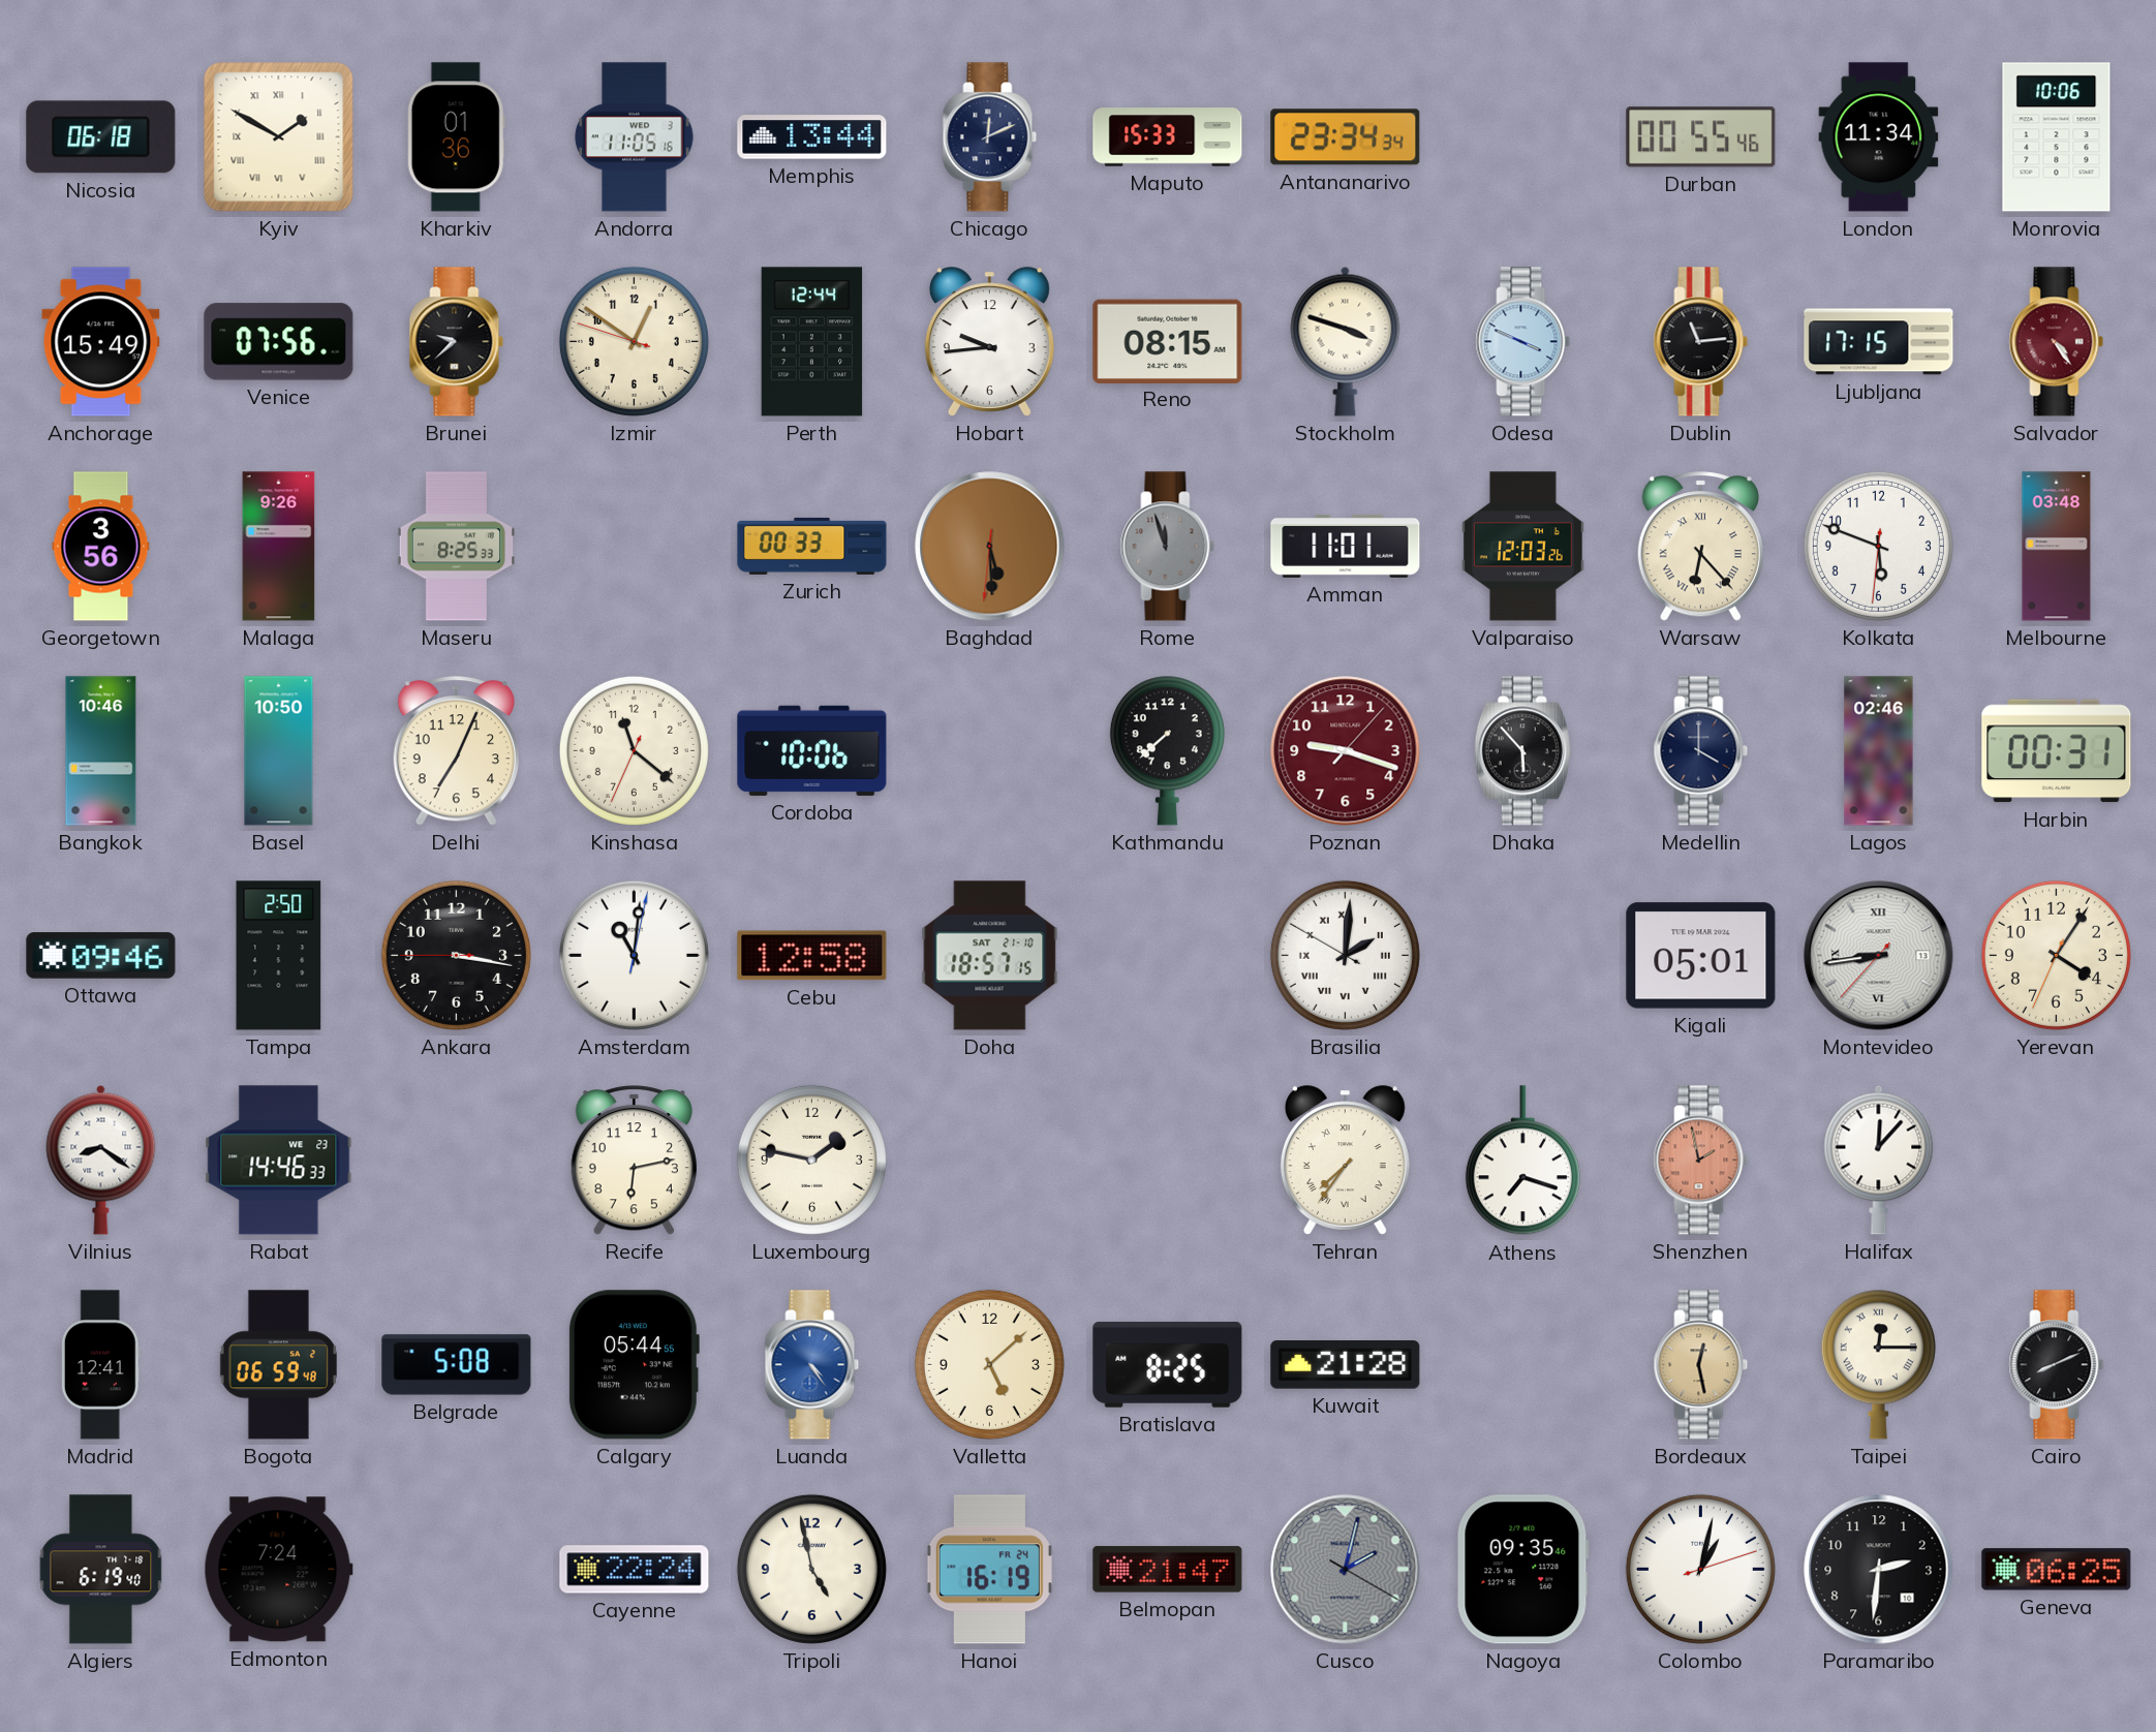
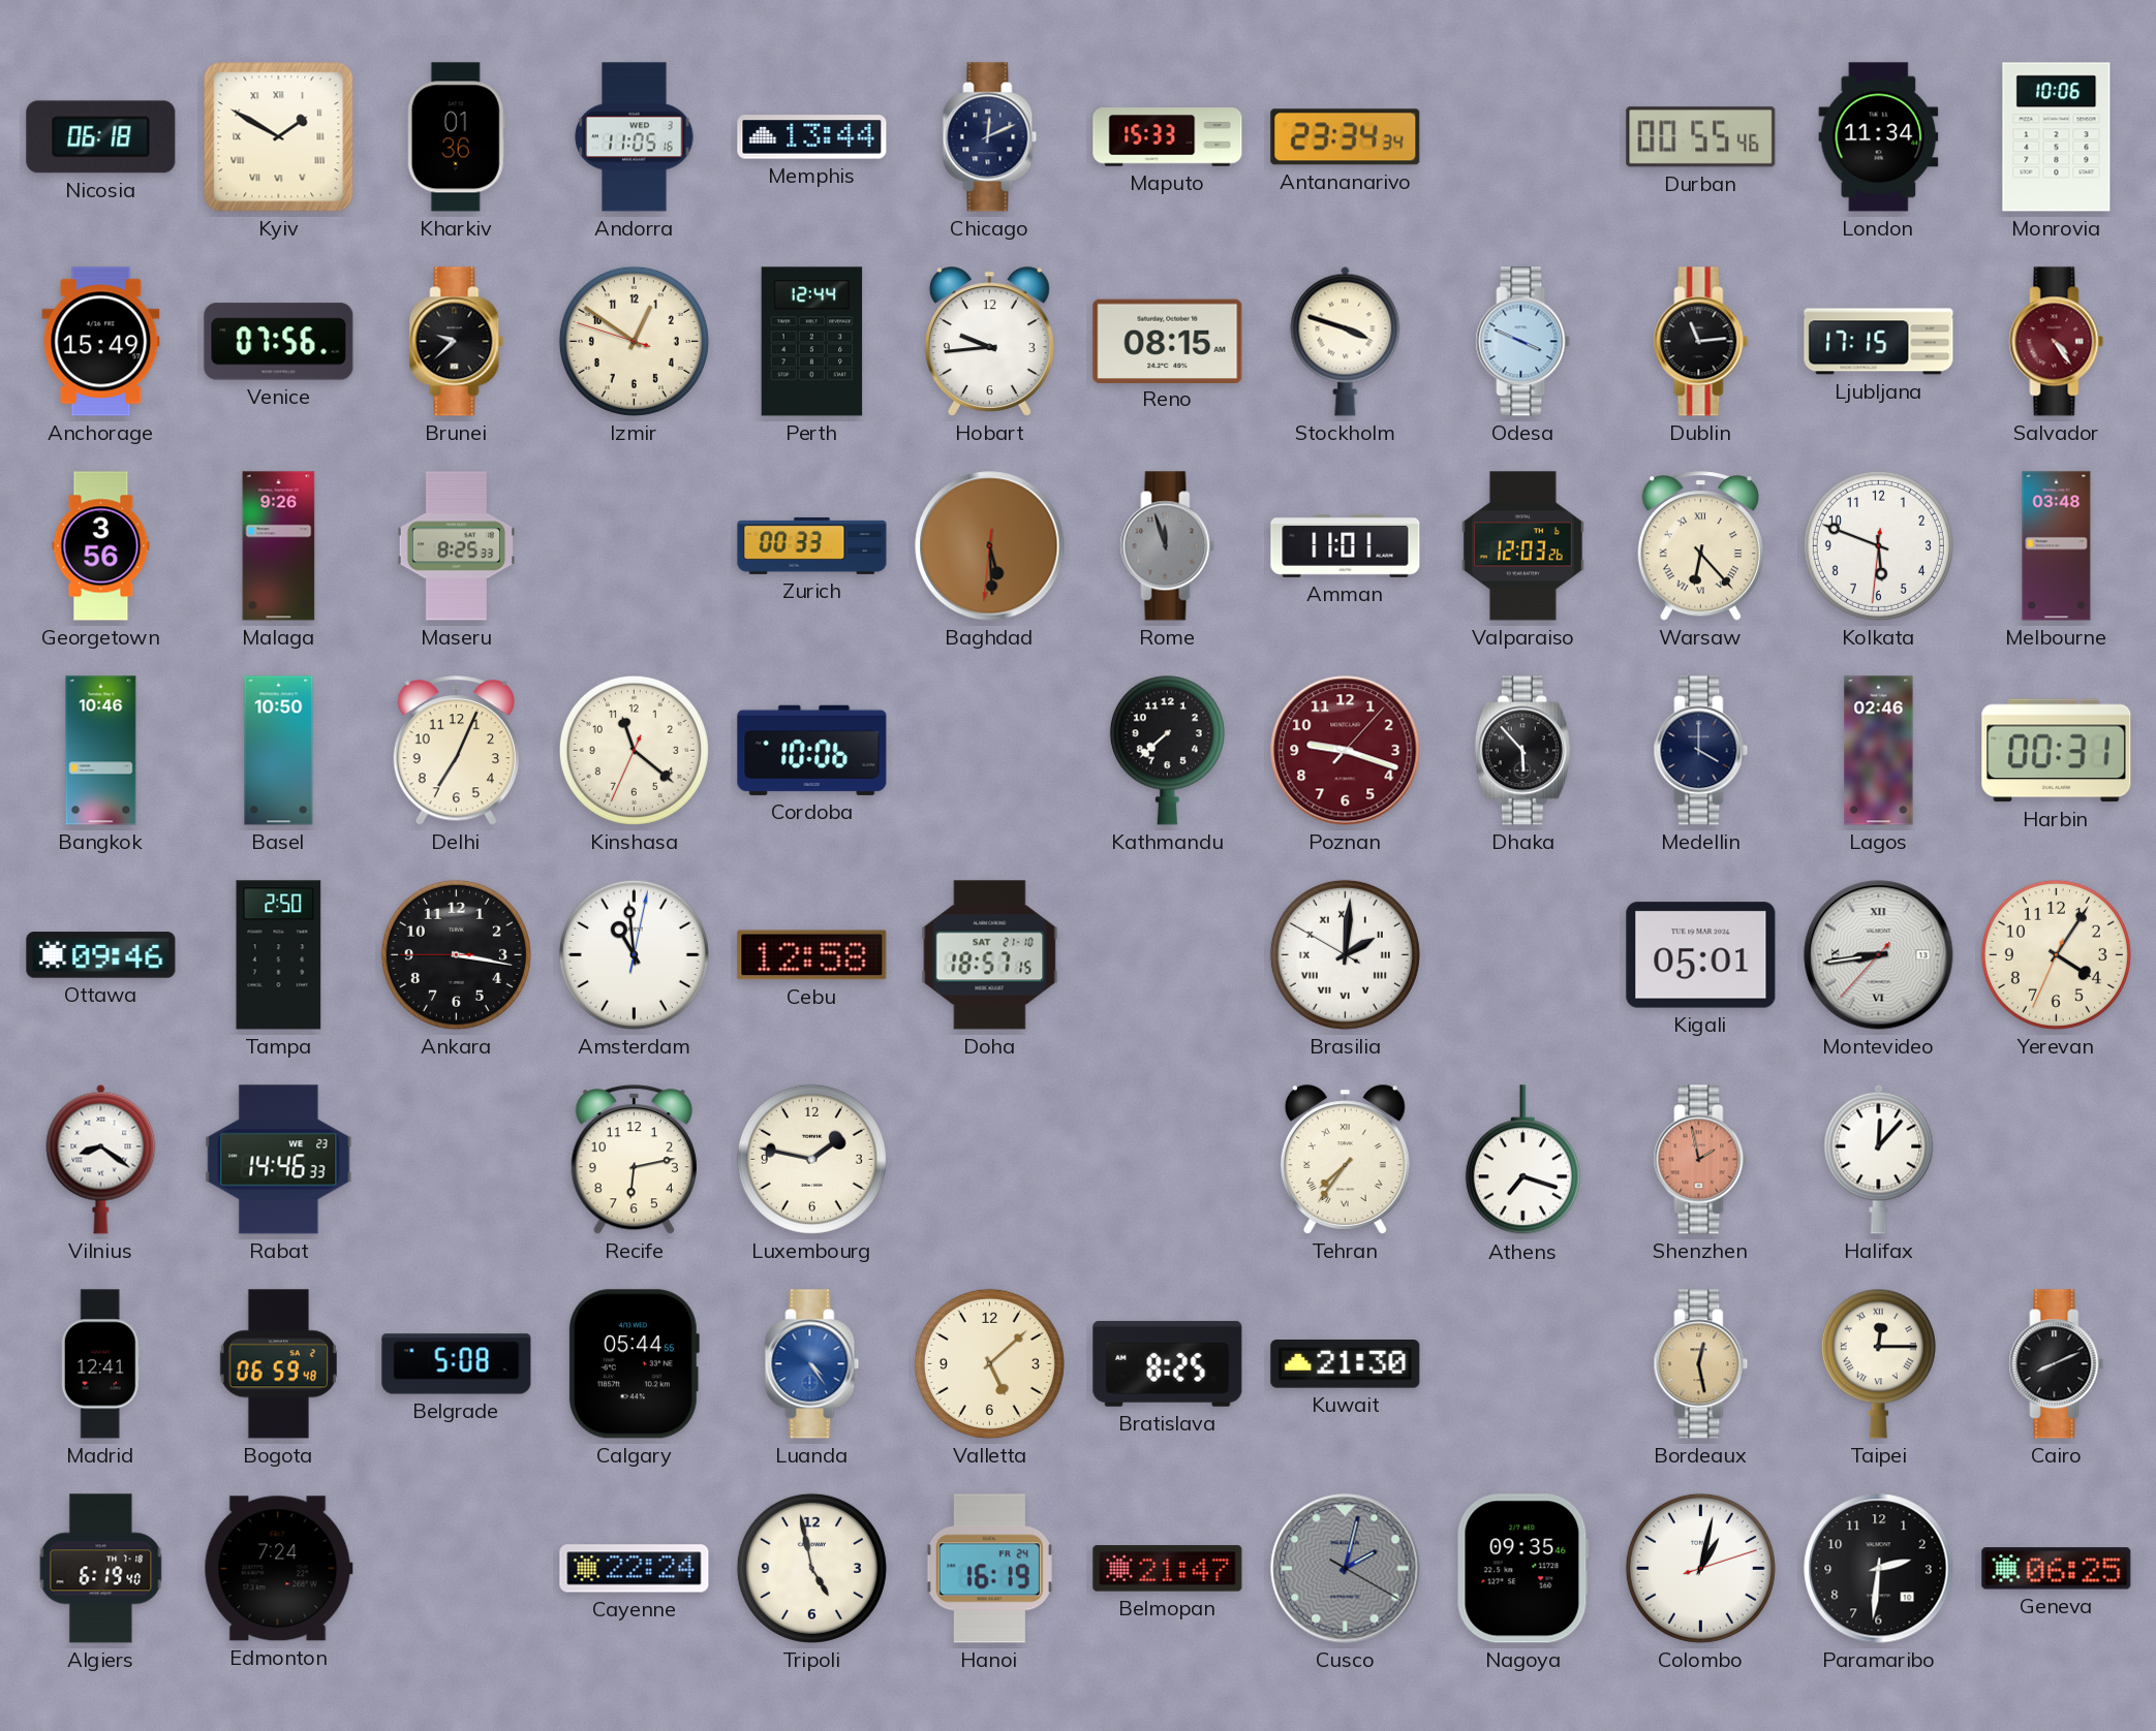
Amsterdam: 11:01 -> 10:59
Kuwait: 21:28 -> 21:30
